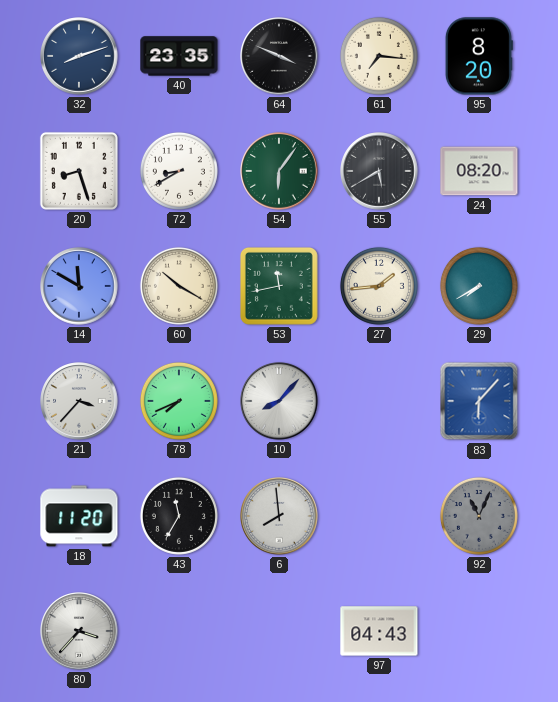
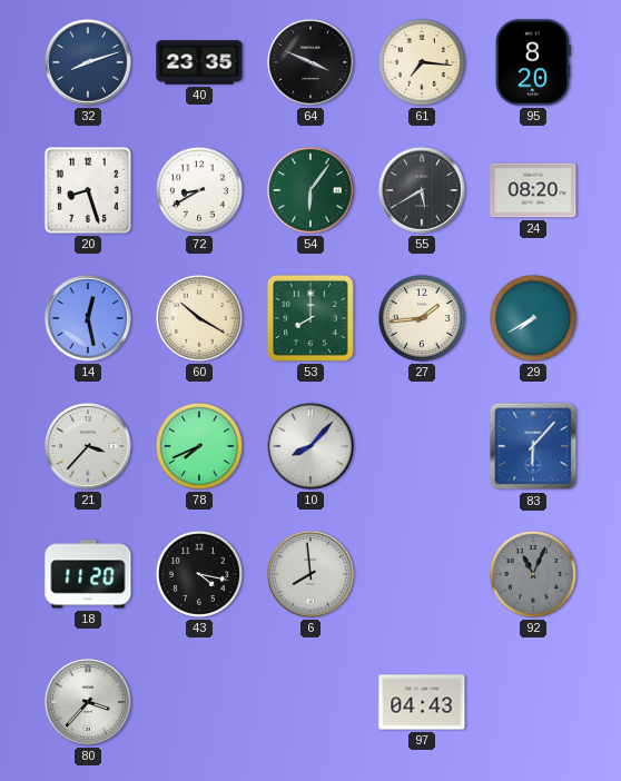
14: 11:50 -> 12:28
53: 11:43 -> 8:00
43: 11:35 -> 4:17
